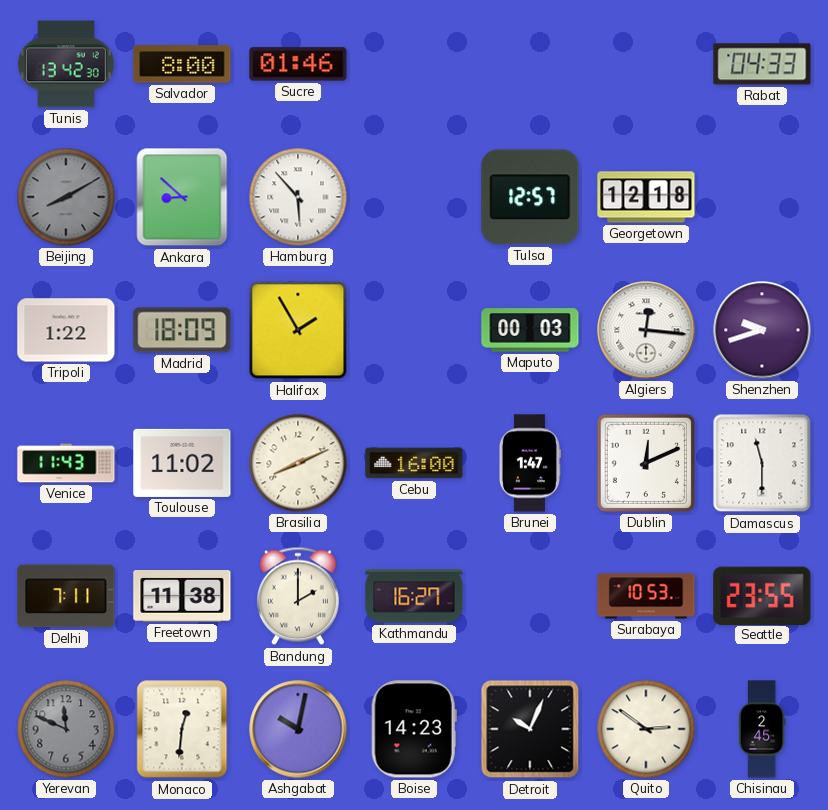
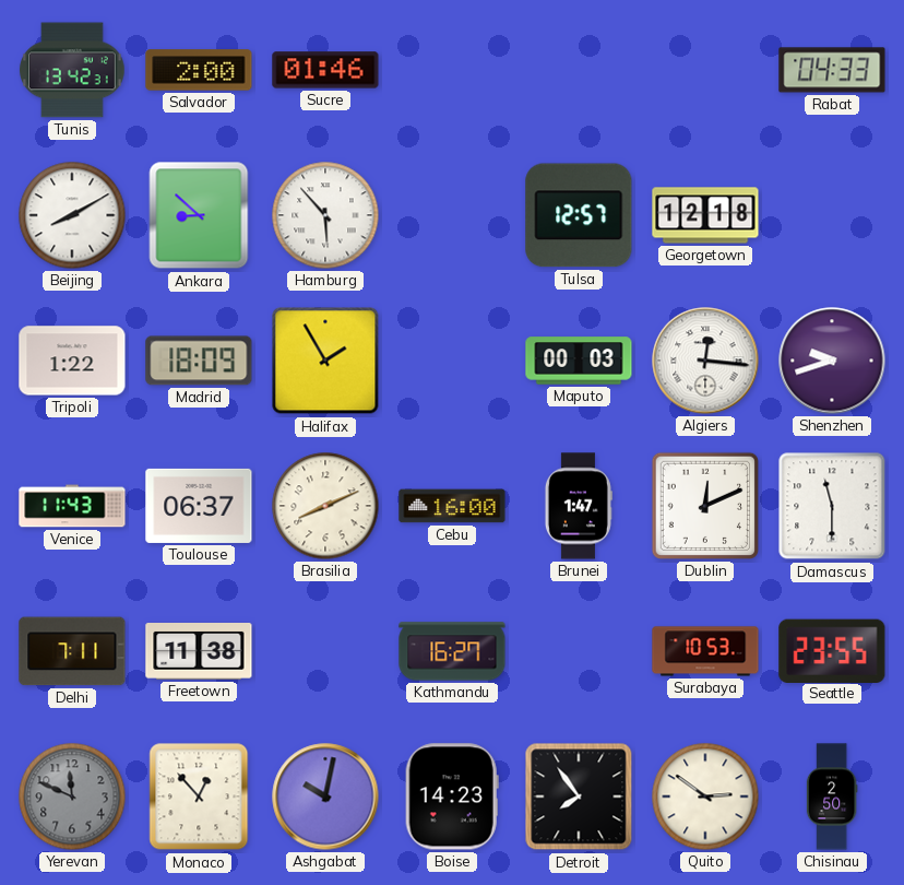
Tunis: 13:42:30 -> 13:42:31
Salvador: 8:00 -> 2:00
Beijing dial: grey -> white
Toulouse: 11:02 -> 06:37
Bandung: 2:00 -> none
Monaco: 12:31 -> 12:53
Detroit: 10:04 -> 7:54
Chisinau: 2:45 -> 2:50
